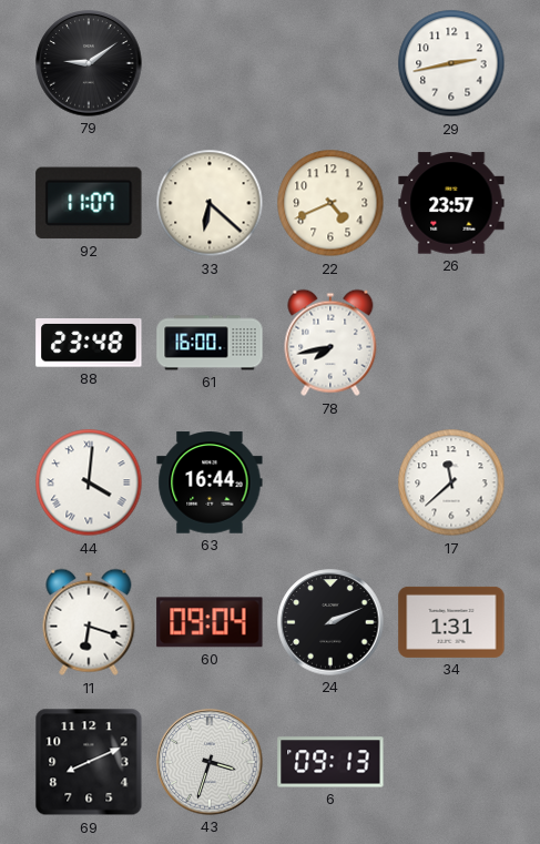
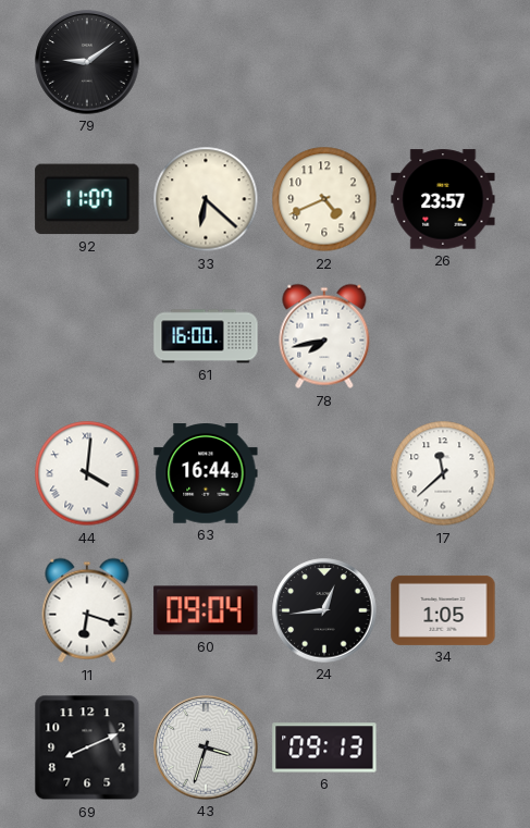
29: 2:43 -> none
88: 23:48 -> none
24: 2:11 -> 12:44
34: 1:31 -> 1:05
